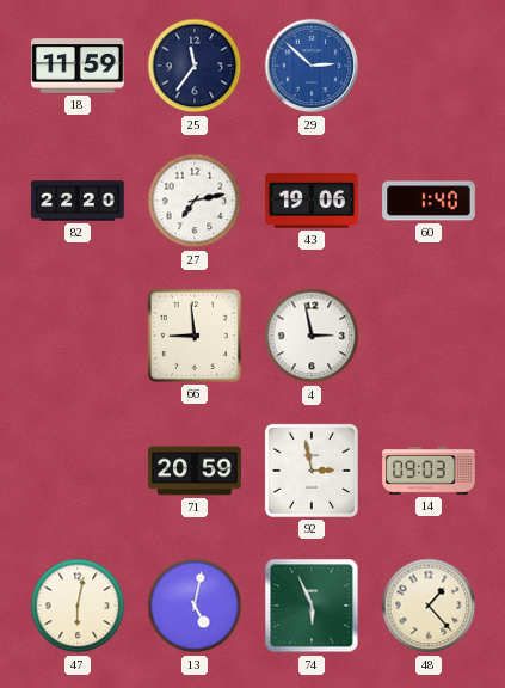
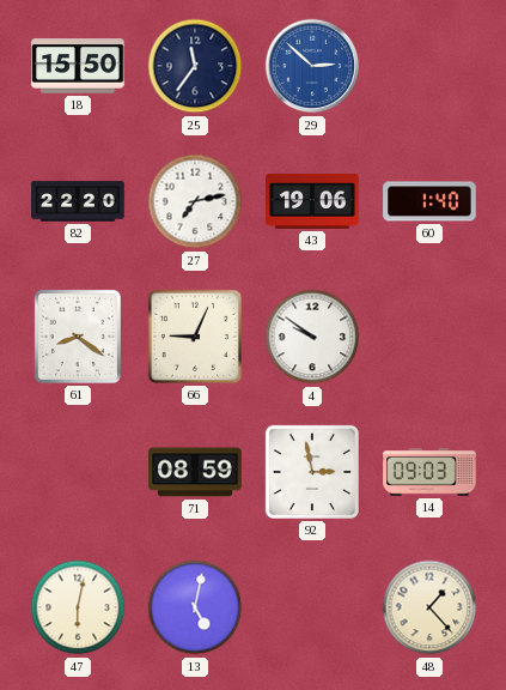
18: 11:59 -> 15:50
61: none -> 8:21
66: 8:59 -> 9:04
4: 2:58 -> 9:51
71: 20:59 -> 08:59
74: 5:56 -> none
